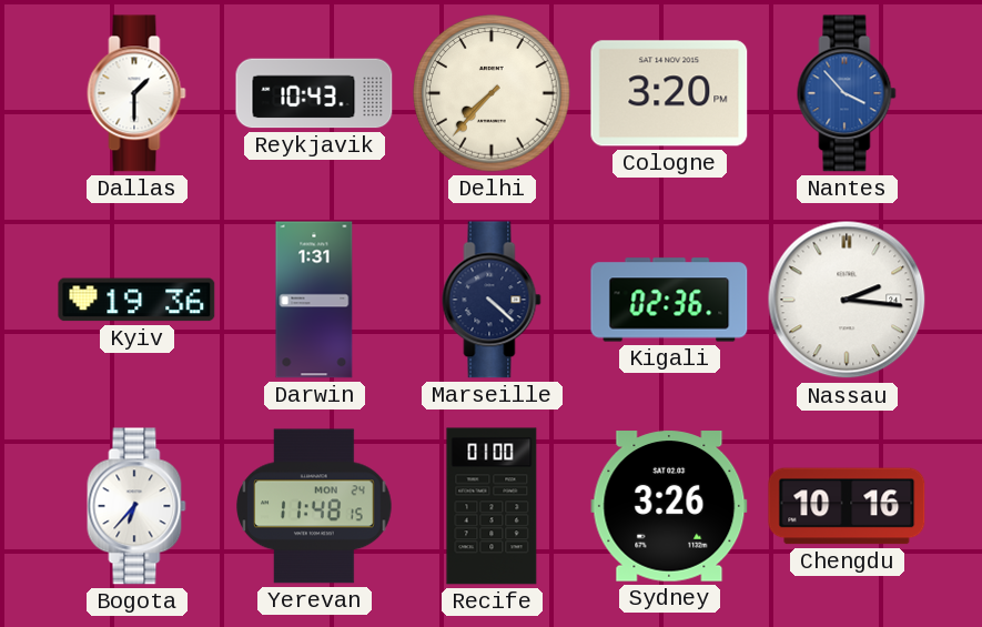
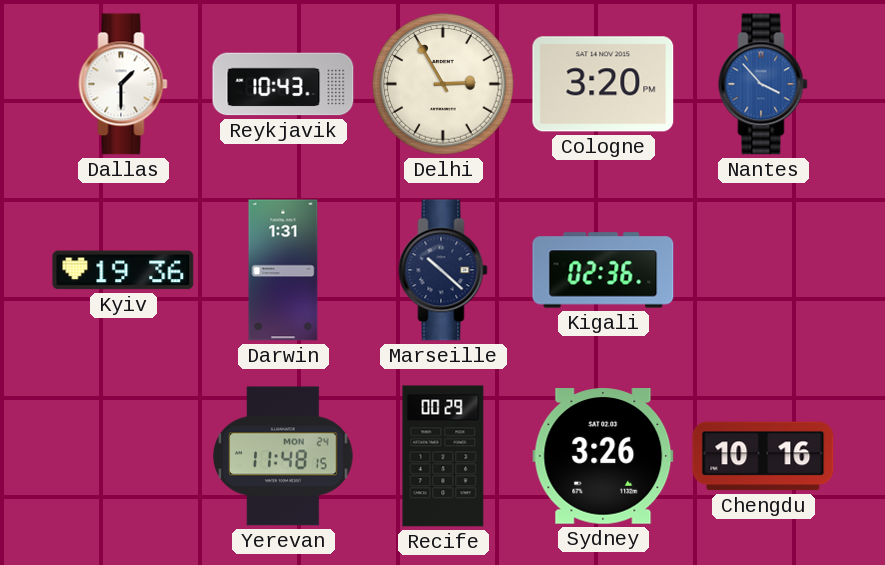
Delhi: 7:37 -> 2:55
Marseille: 4:22 -> 10:22
Nassau: 2:16 -> none
Bogota: 6:37 -> none
Recife: 01:00 -> 00:29
